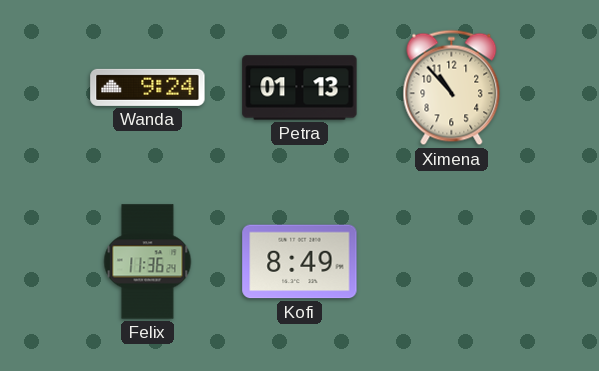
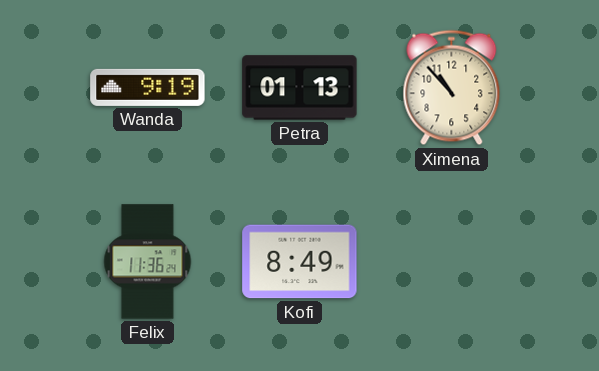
Wanda: 9:24 -> 9:19
